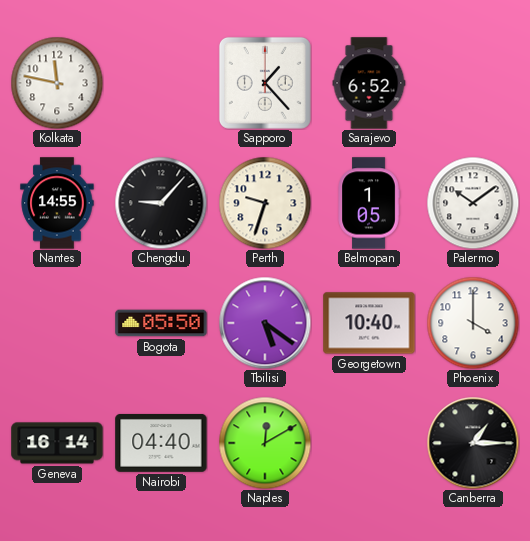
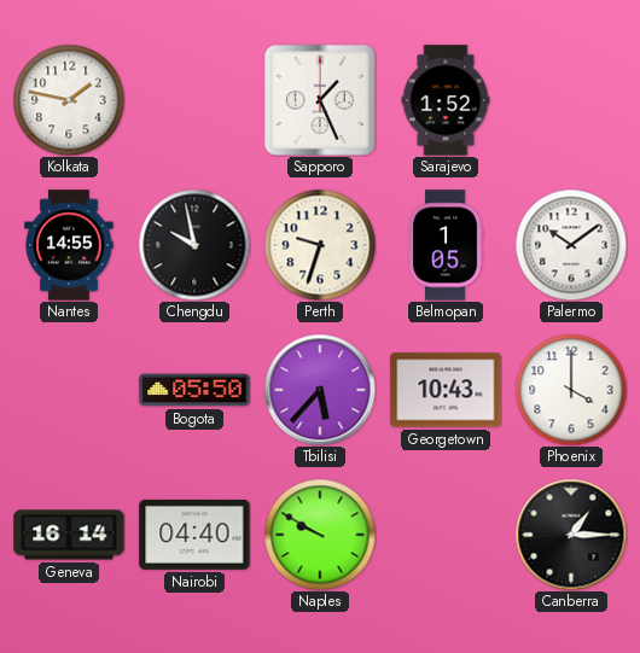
Kolkata: 11:47 -> 1:47
Sapporo: 1:23 -> 1:26
Sarajevo: 6:52 -> 1:52
Chengdu: 9:07 -> 9:58
Tbilisi: 5:21 -> 5:37
Georgetown: 10:40 -> 10:43
Naples: 12:10 -> 9:50
